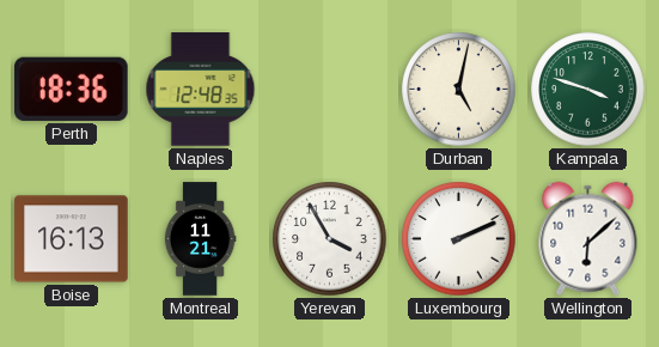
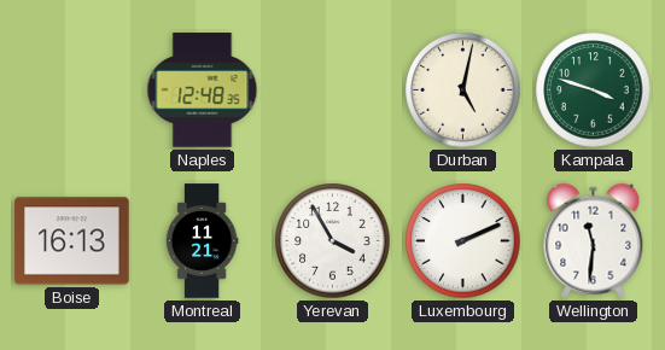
Perth: 18:36 -> none
Wellington: 6:08 -> 11:31
